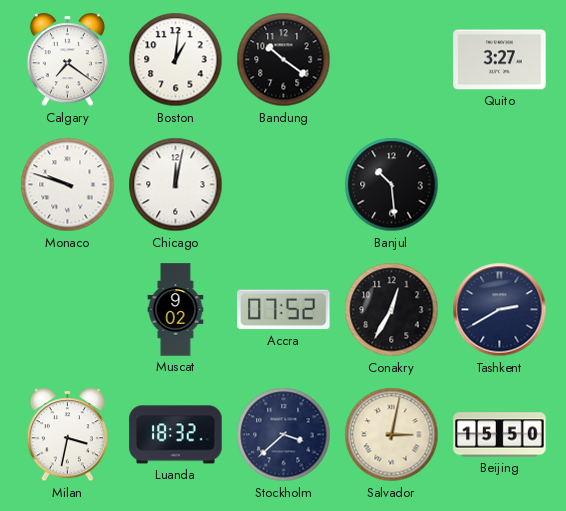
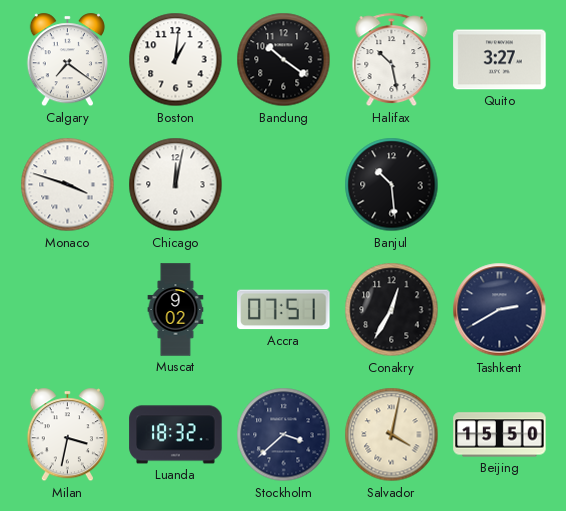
Halifax: none -> 10:28
Monaco: 9:48 -> 3:48
Accra: 07:52 -> 07:51
Salvador: 3:02 -> 4:02
